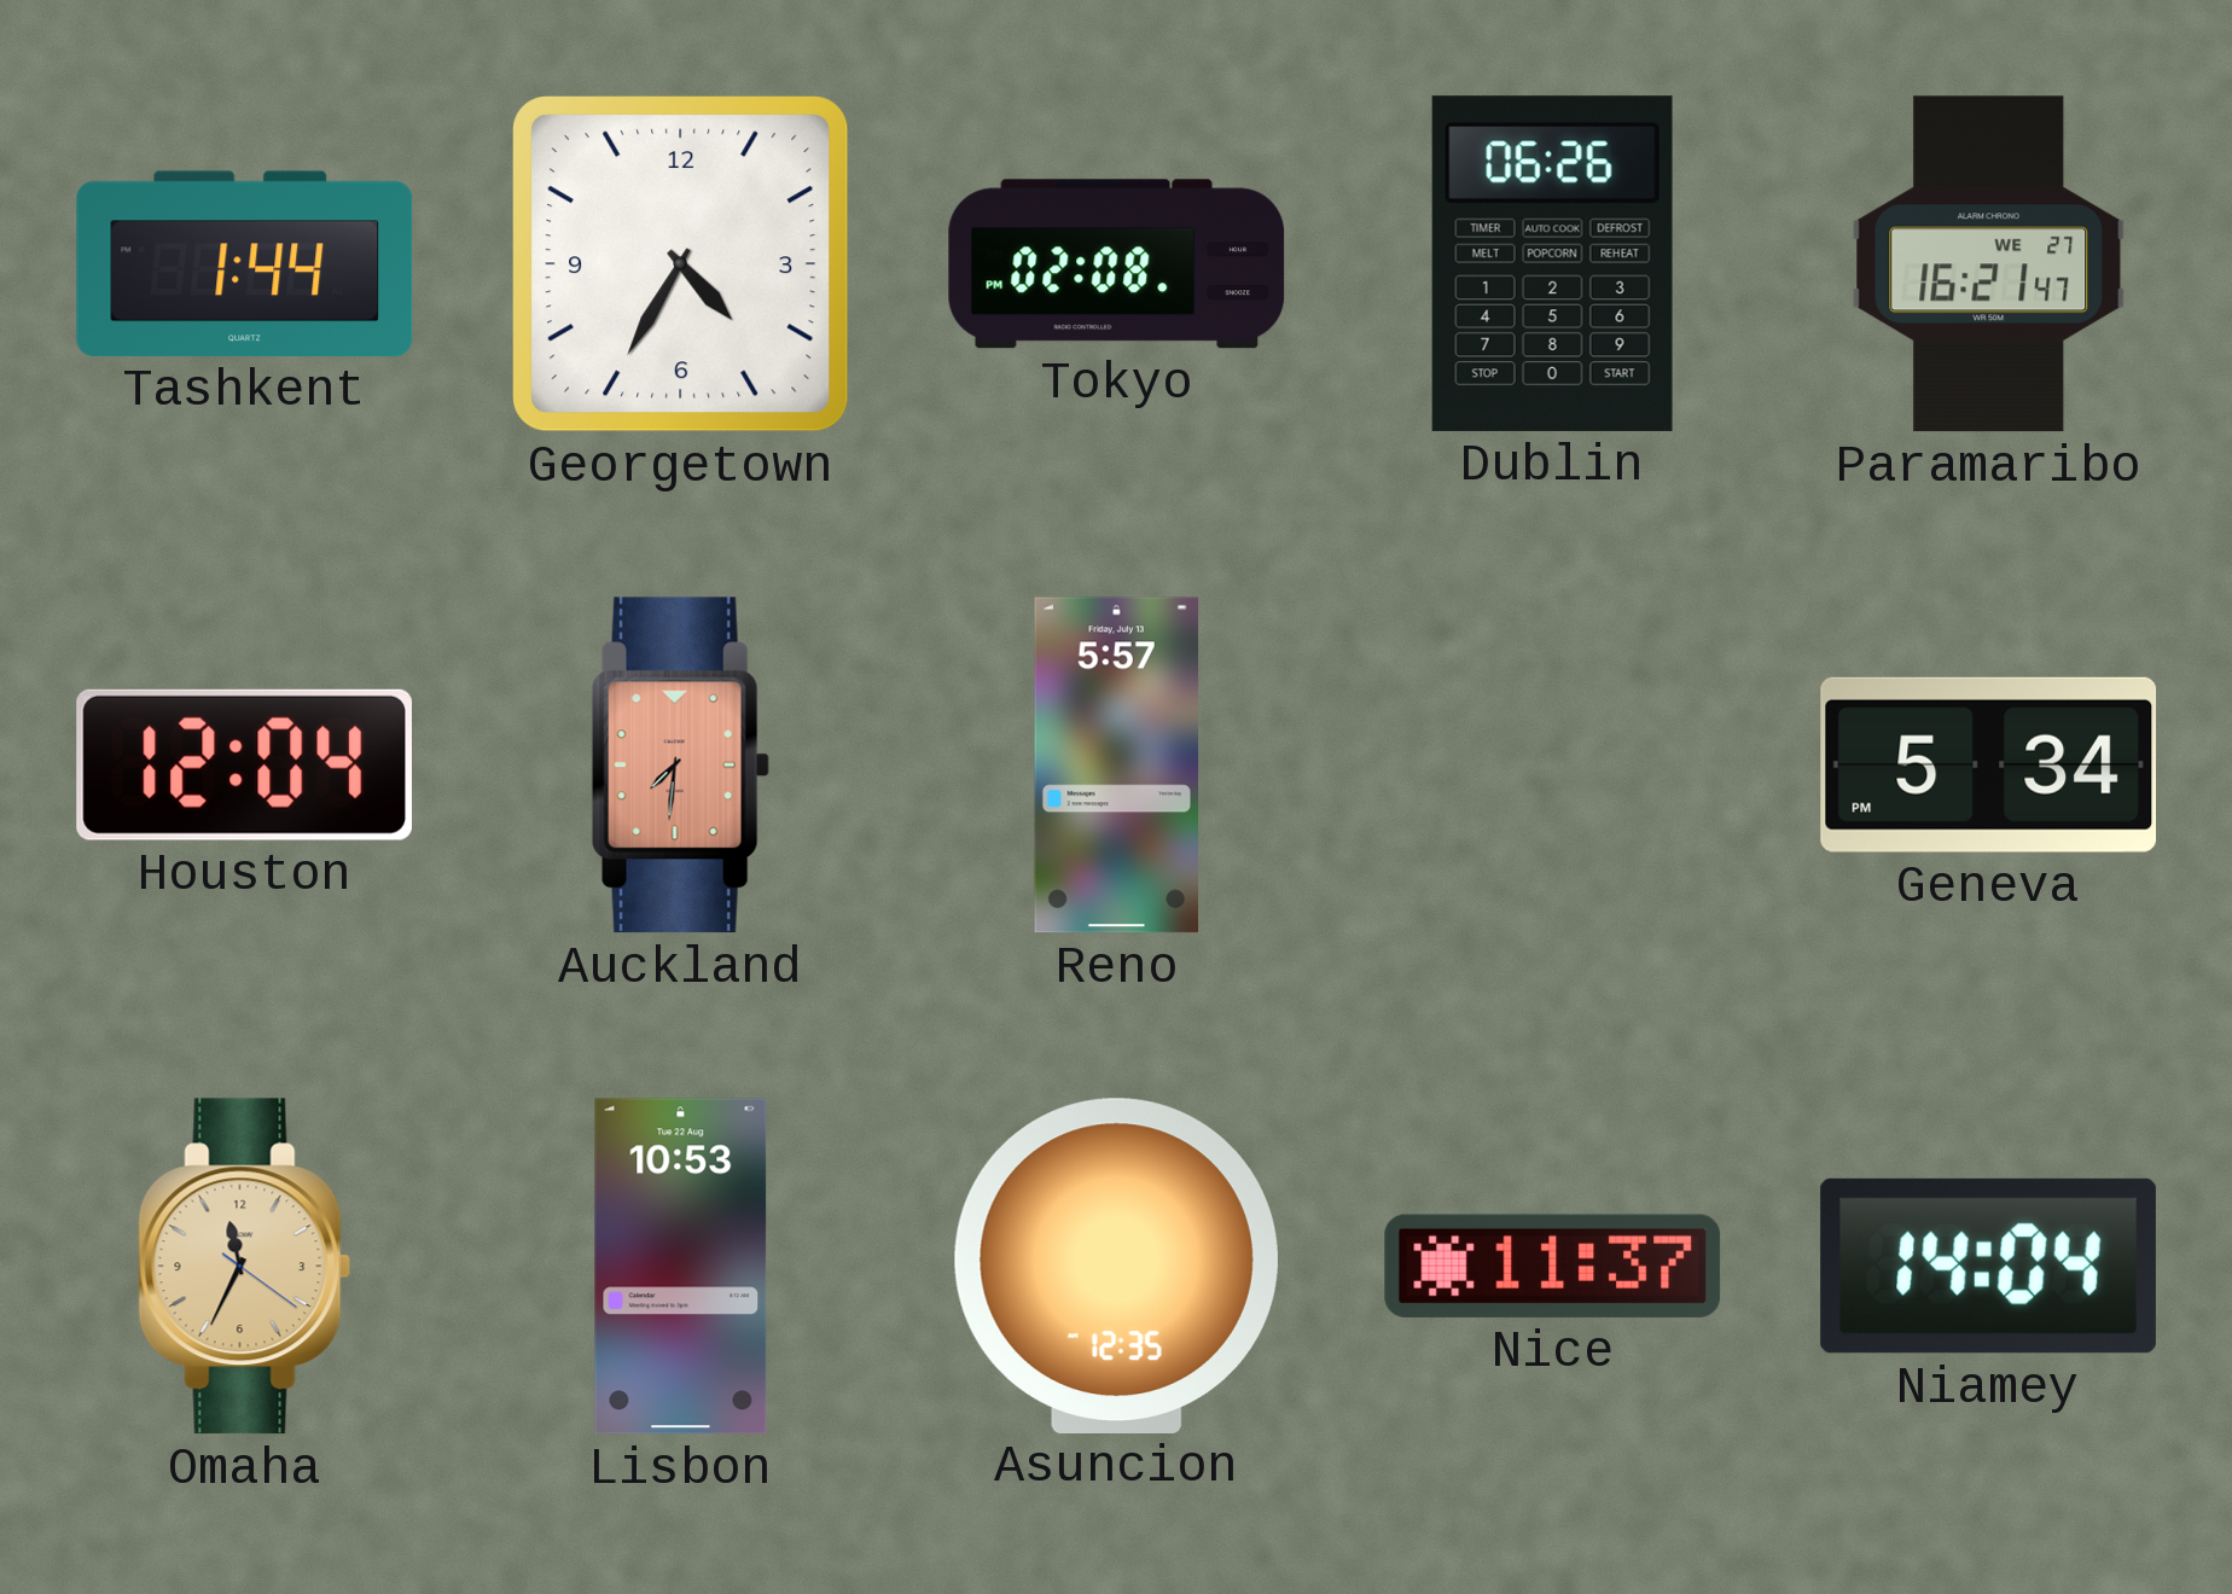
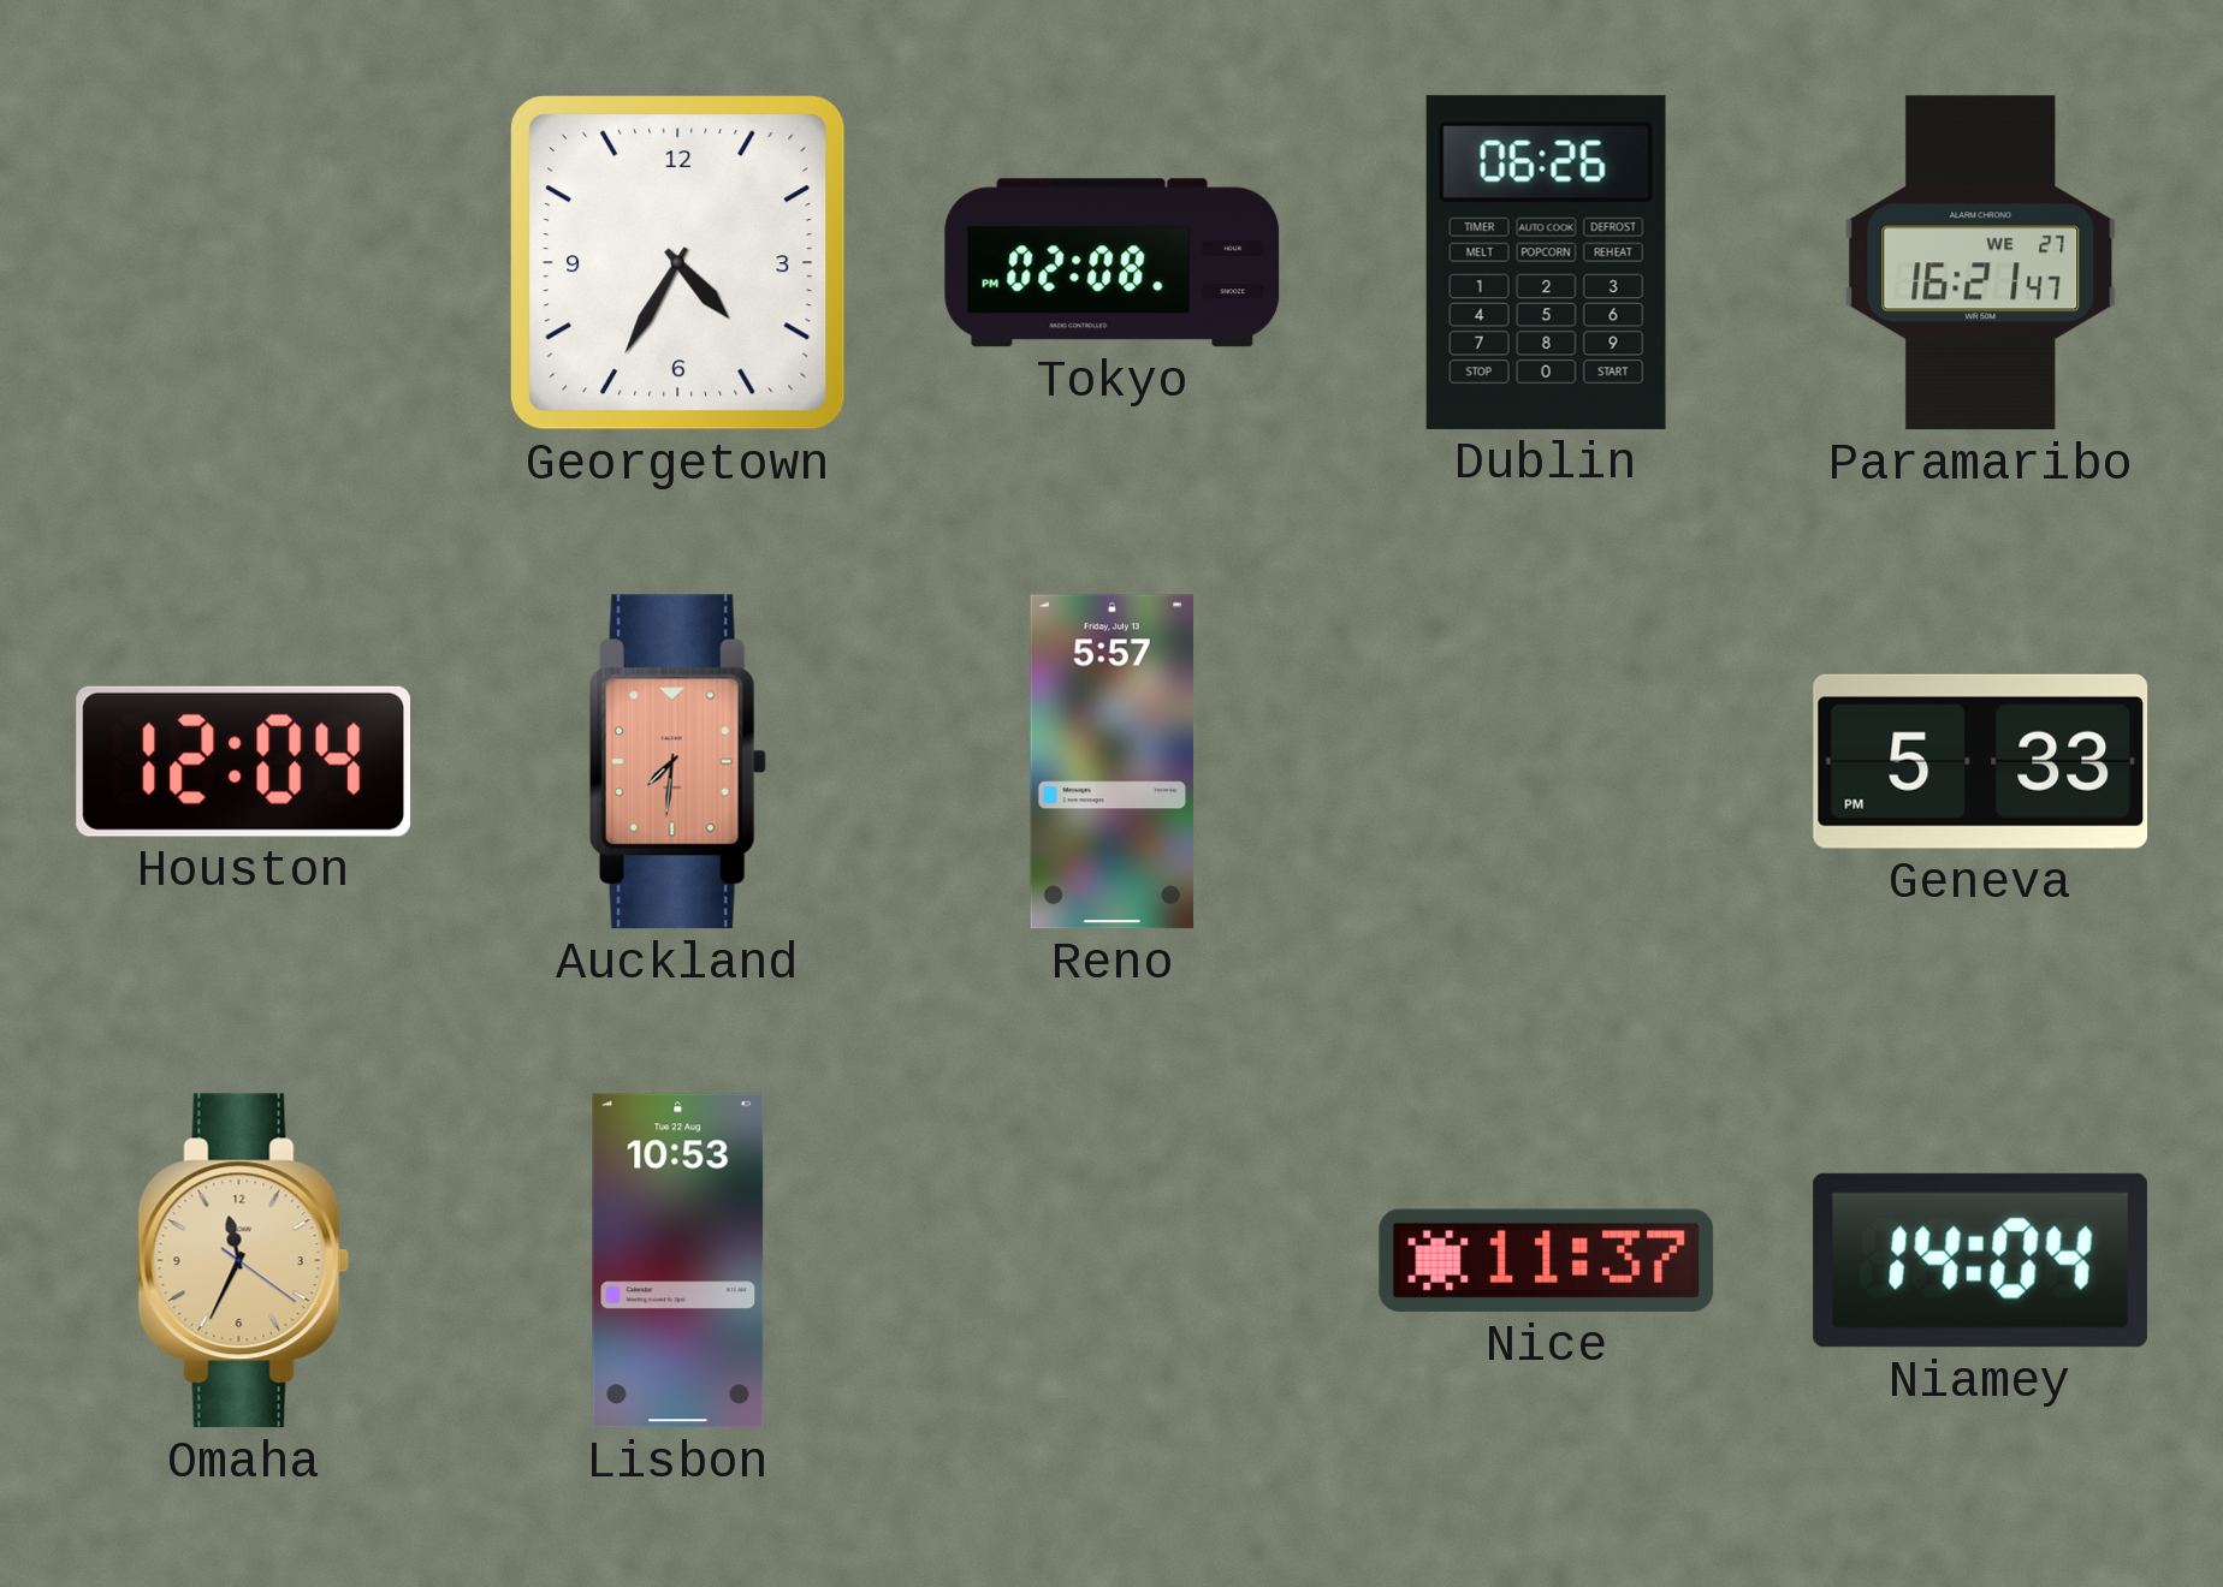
Tashkent: 1:44 -> none
Geneva: 5:34 -> 5:33
Asuncion: 12:35 -> none
